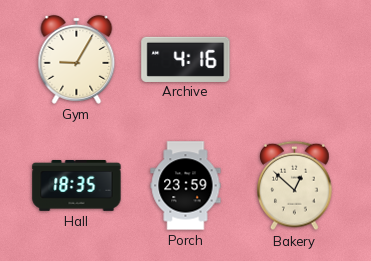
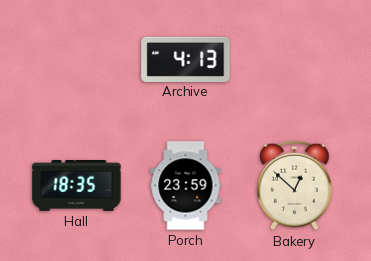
Gym: 9:05 -> none
Archive: 4:16 -> 4:13
